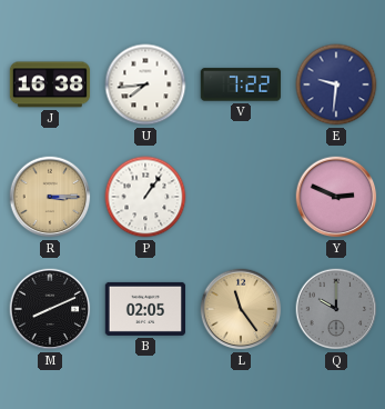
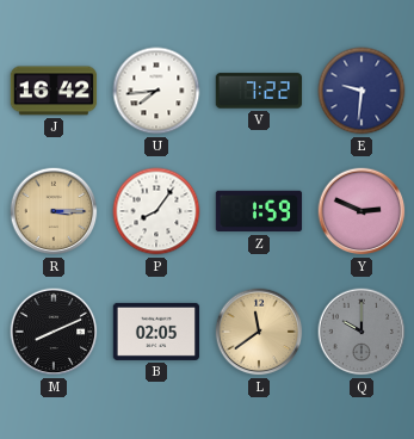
J: 16:38 -> 16:42
P: 1:06 -> 8:06
Z: none -> 1:59
L: 11:24 -> 11:39
